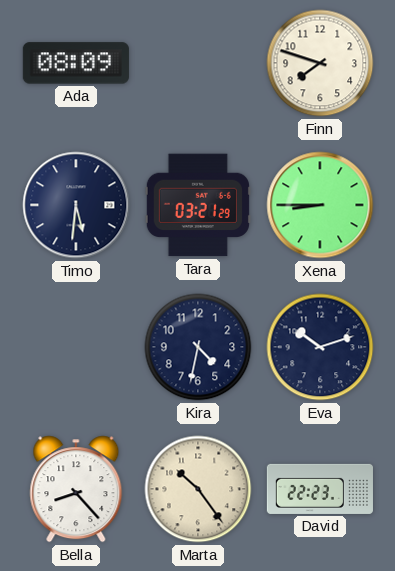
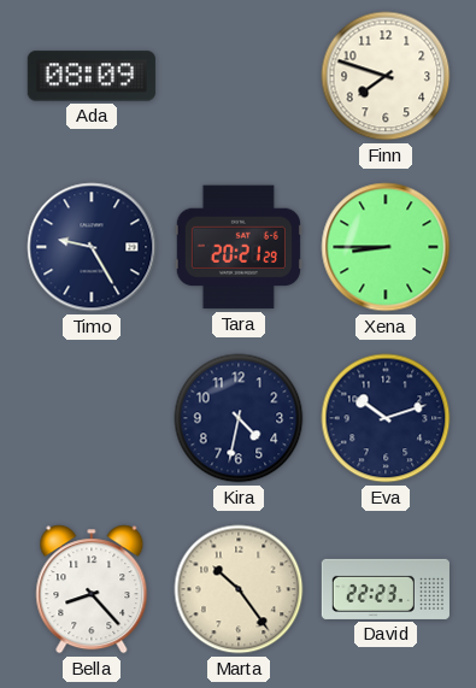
Timo: 5:31 -> 9:25
Tara: 03:21 -> 20:21
